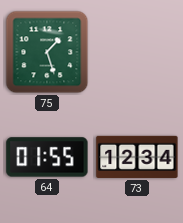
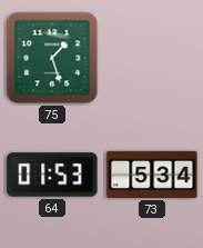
64: 01:55 -> 01:53
73: 12:34 -> 5:34
